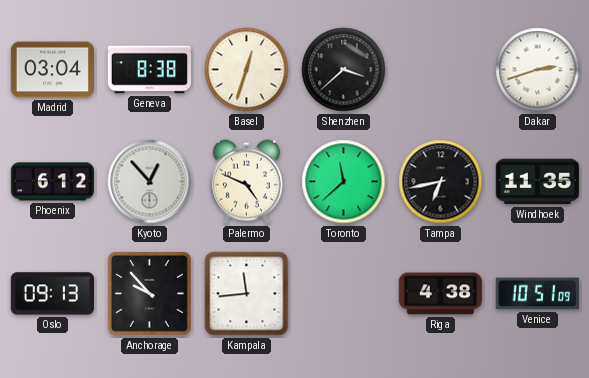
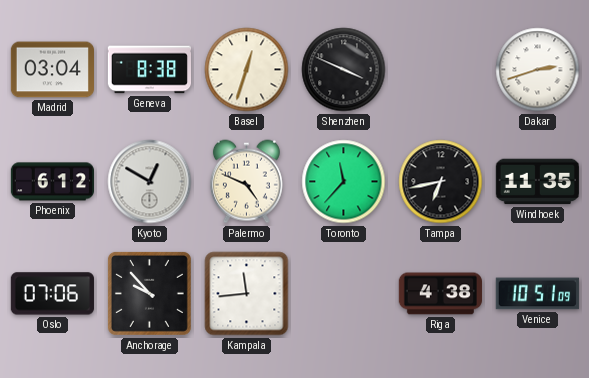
Shenzhen: 3:38 -> 3:49
Kyoto: 12:53 -> 12:50
Toronto: 11:38 -> 11:37
Oslo: 09:13 -> 07:06
